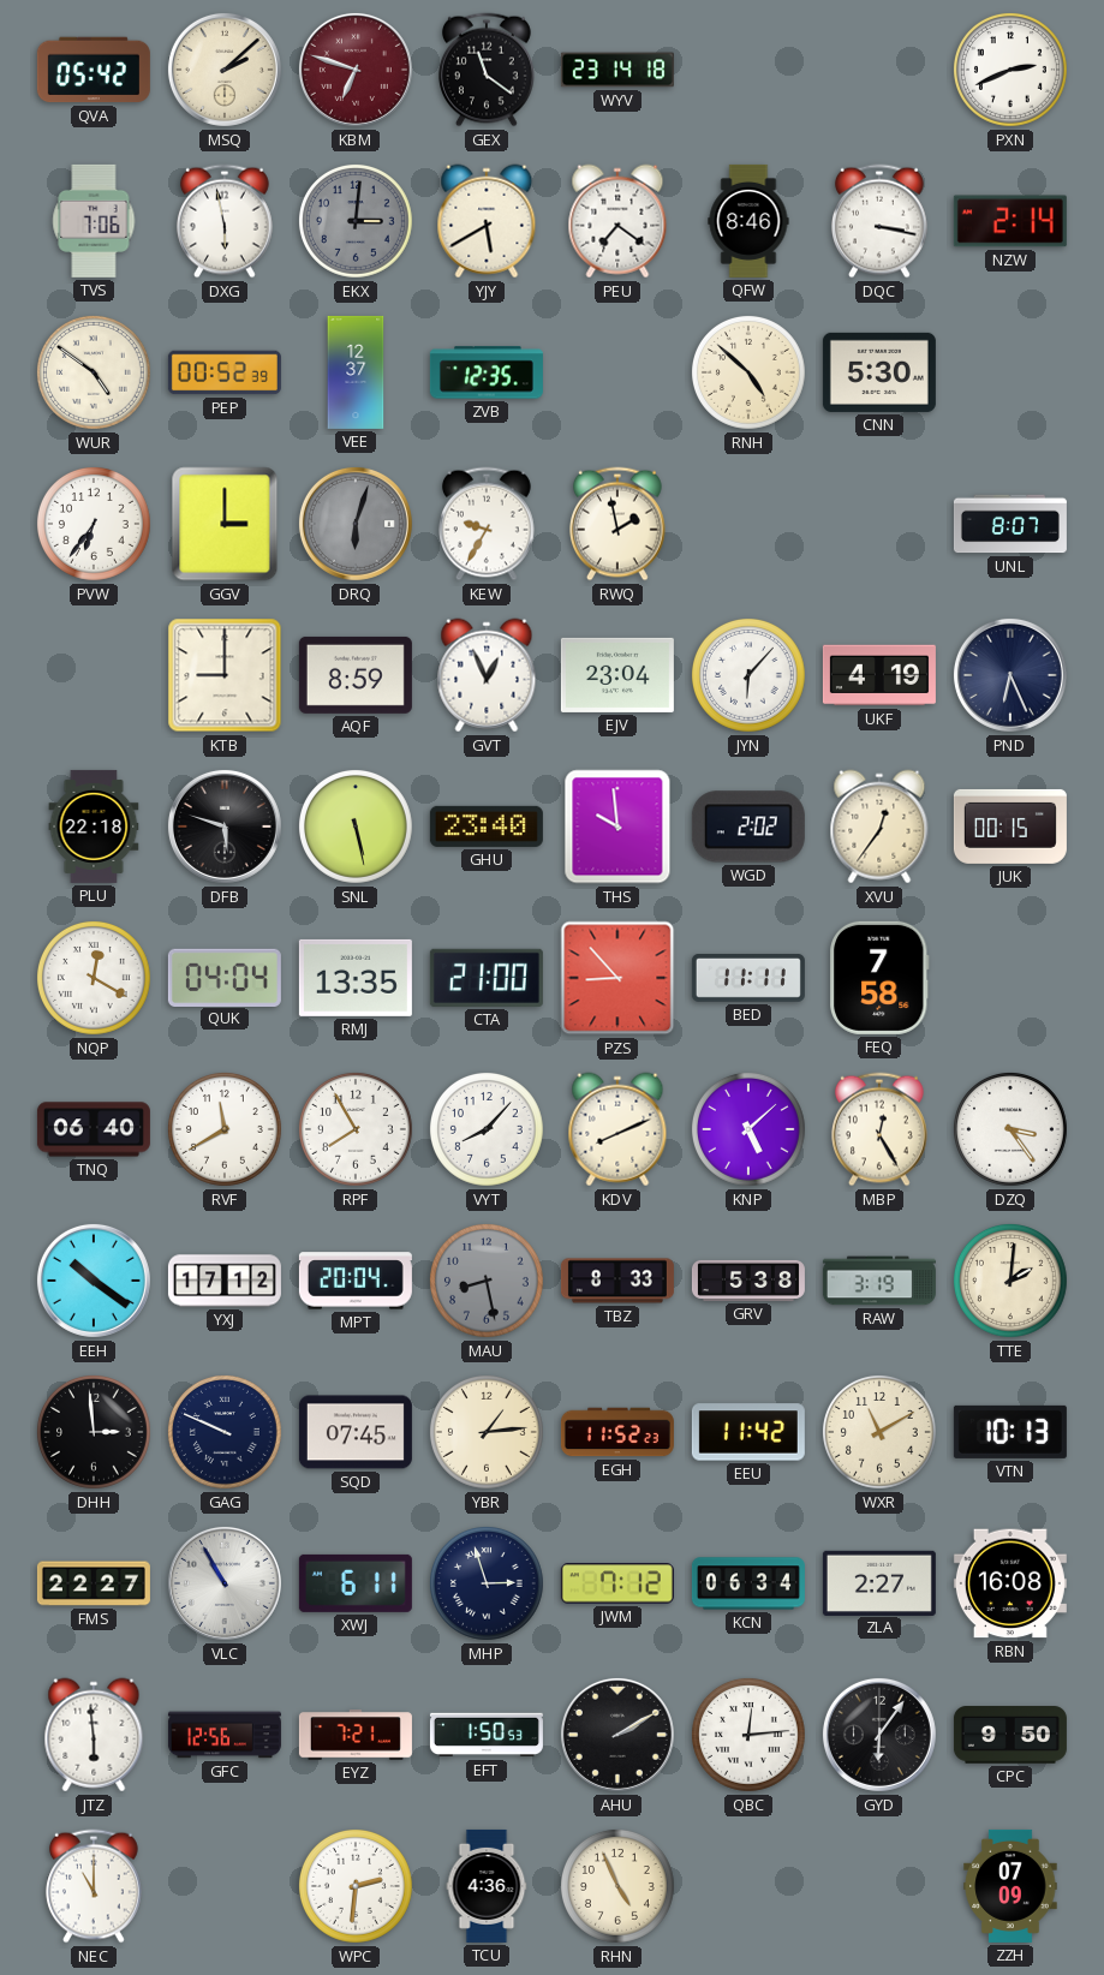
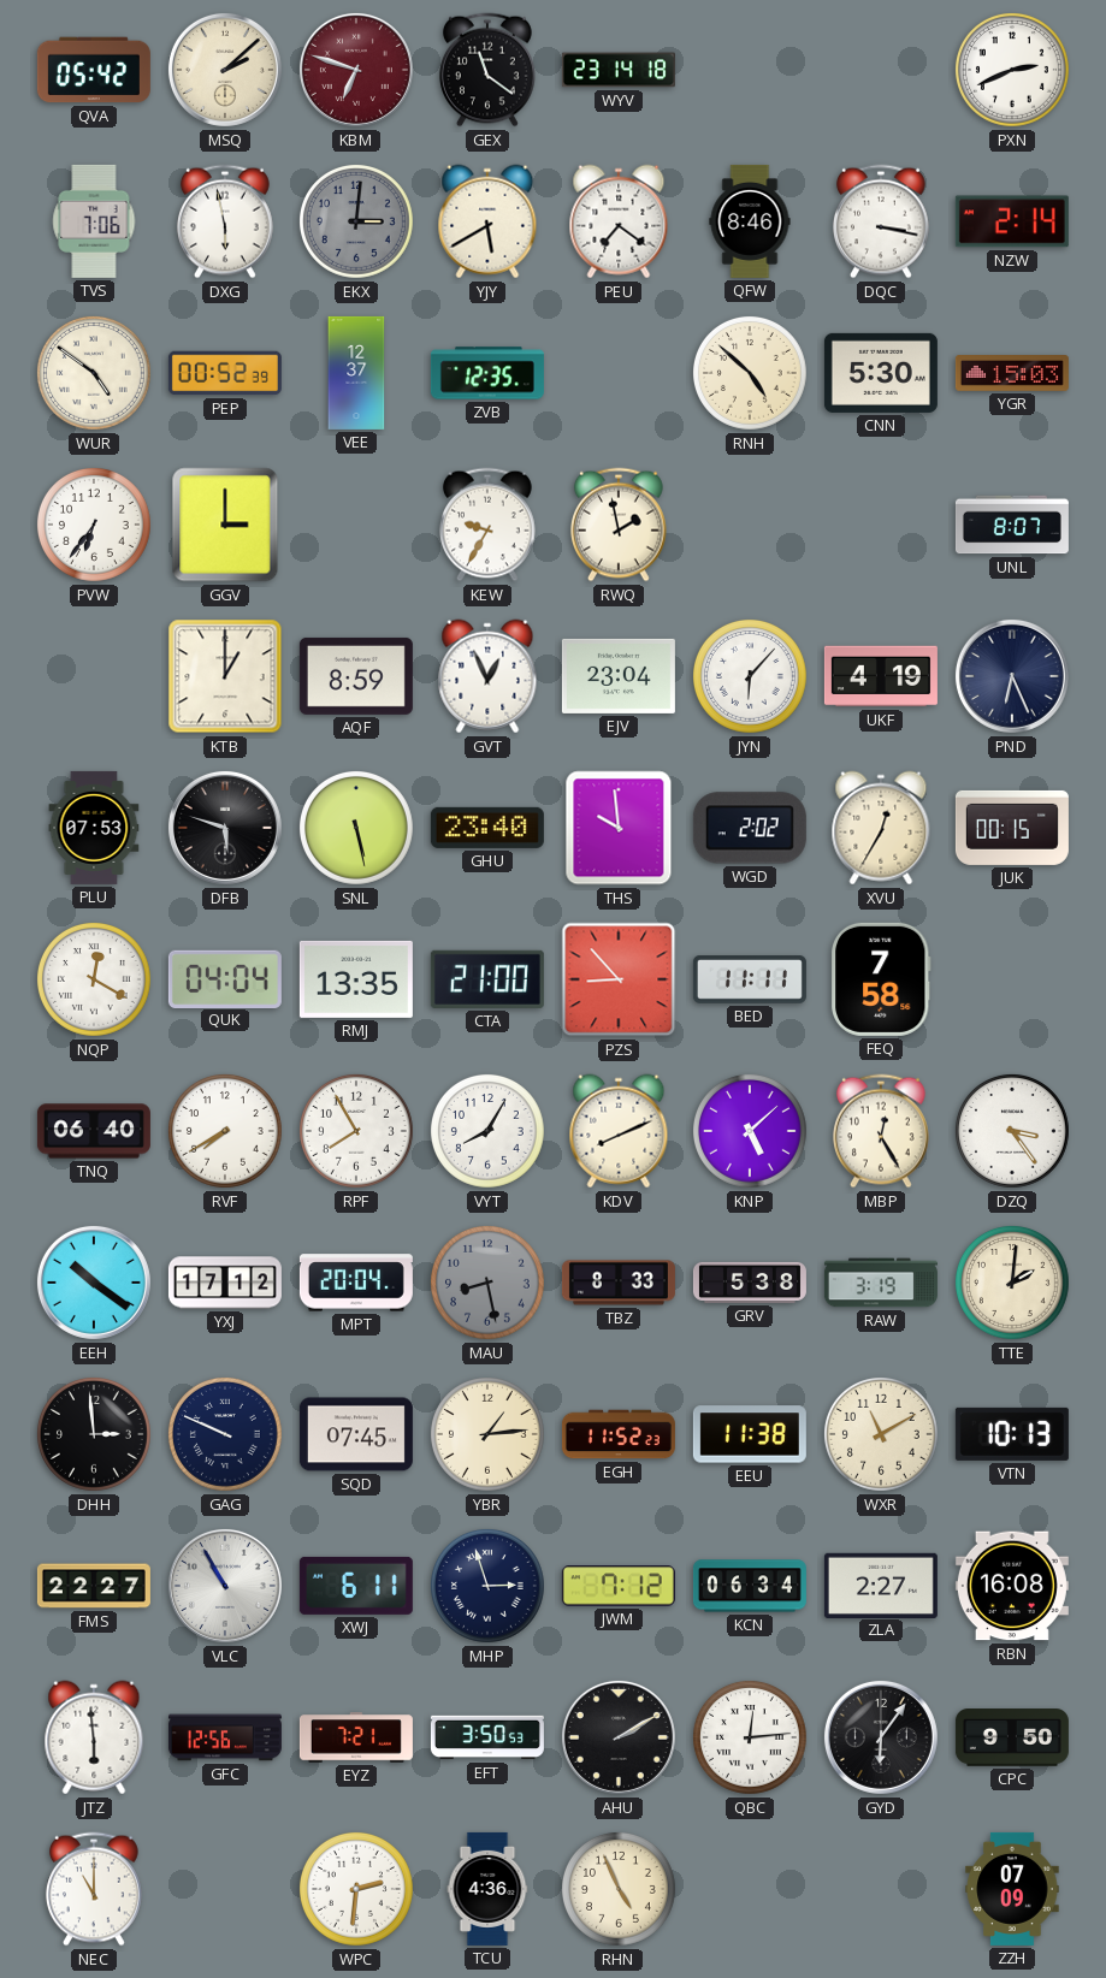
YGR: none -> 15:03
DRQ: 6:03 -> none
KTB: 9:00 -> 1:00
PLU: 22:18 -> 07:53
XVU: 12:36 -> 12:35
RVF: 11:40 -> 7:40
VYT: 8:07 -> 8:05
EEU: 11:42 -> 11:38
EFT: 1:50 -> 3:50
